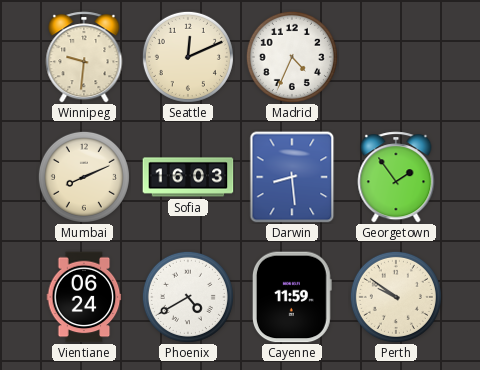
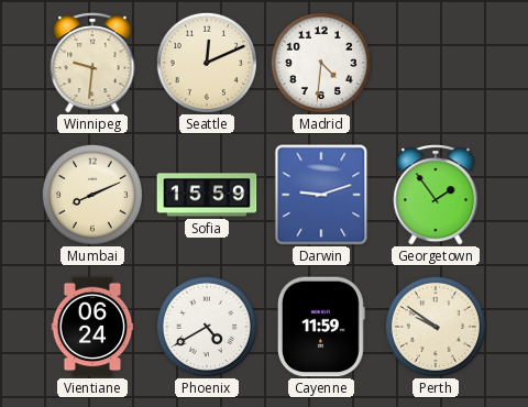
Madrid: 4:34 -> 4:31
Sofia: 16:03 -> 15:59
Darwin: 8:29 -> 9:12
